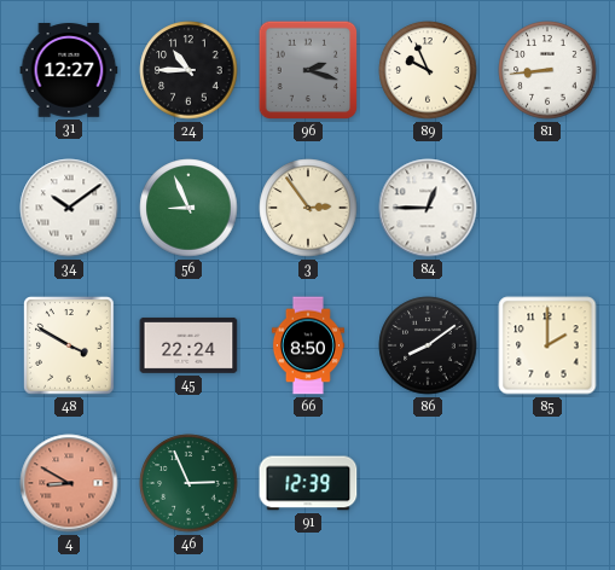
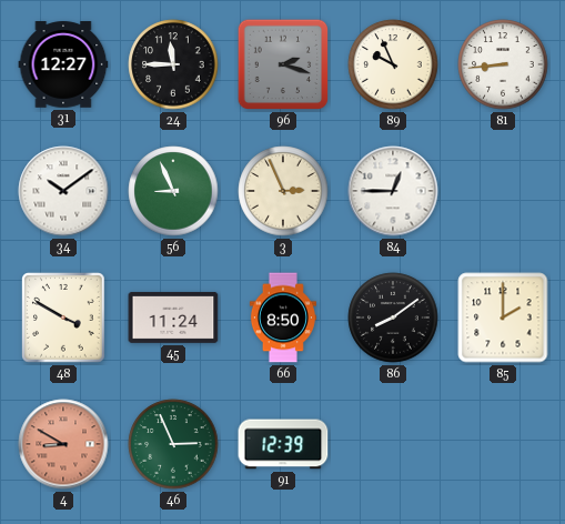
24: 10:45 -> 11:45
3: 2:54 -> 2:56
45: 22:24 -> 11:24
